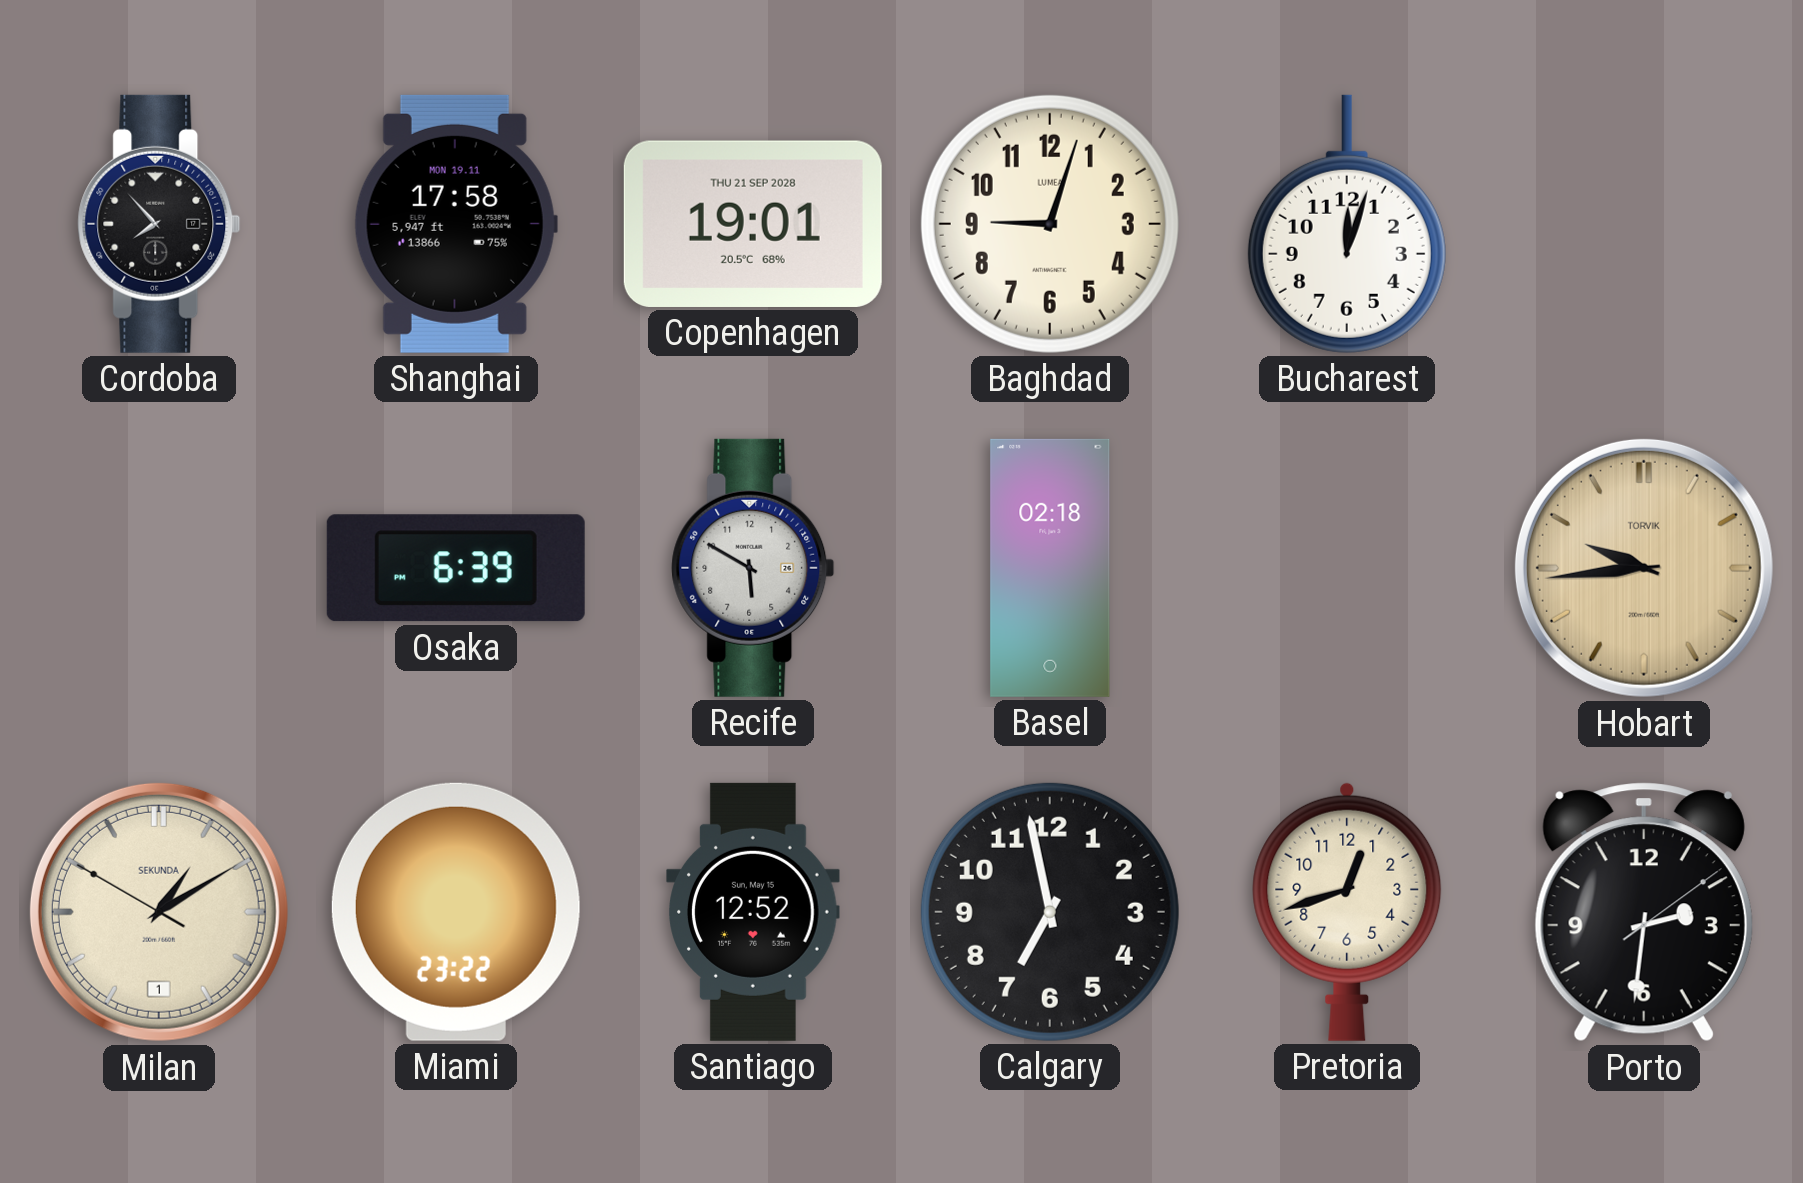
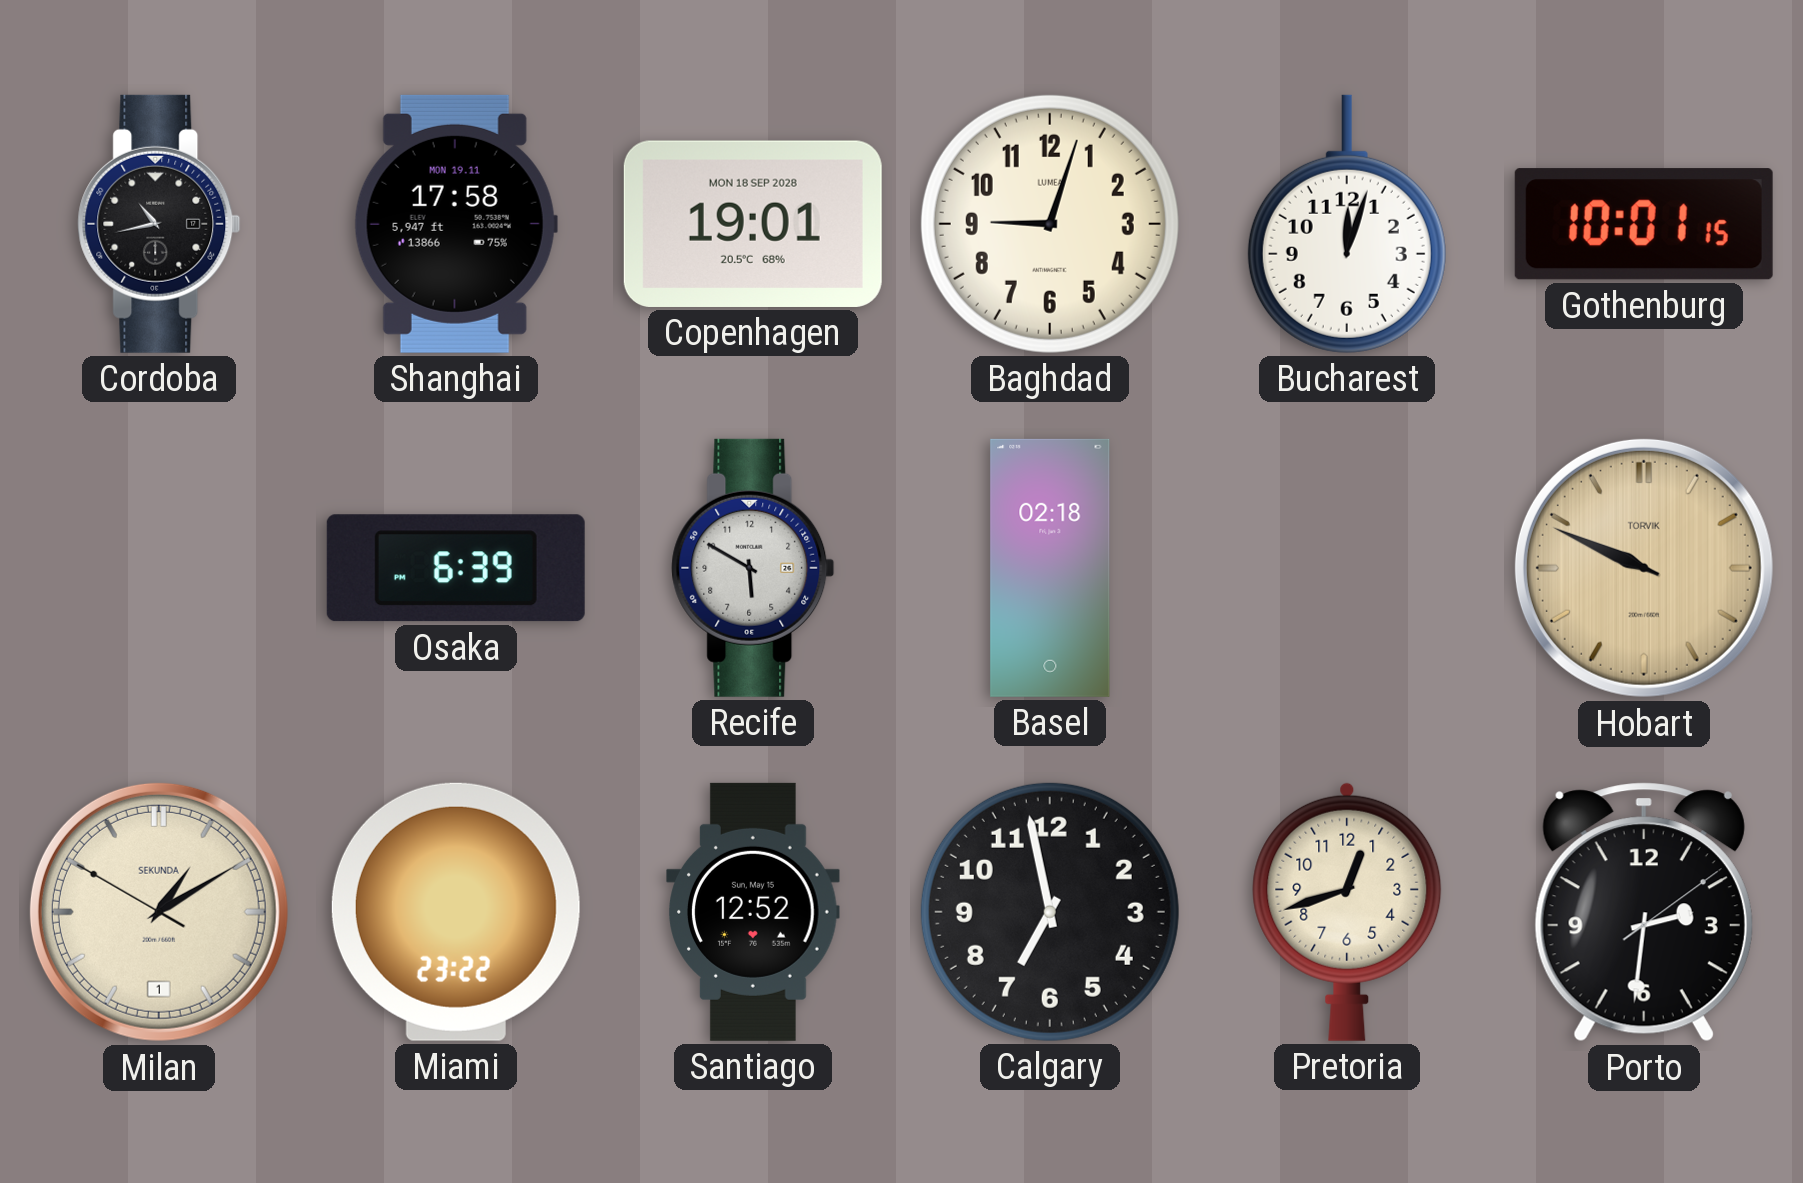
Cordoba: 7:53 -> 10:43
Copenhagen date: THU 21 SEP 2028 -> MON 18 SEP 2028
Gothenburg: none -> 10:01
Hobart: 9:44 -> 9:49
